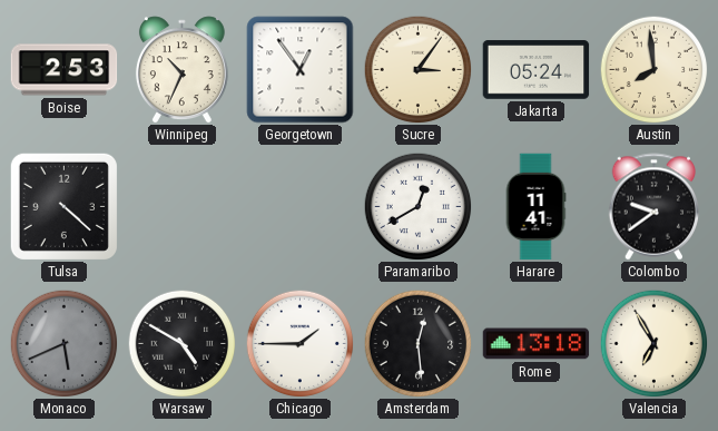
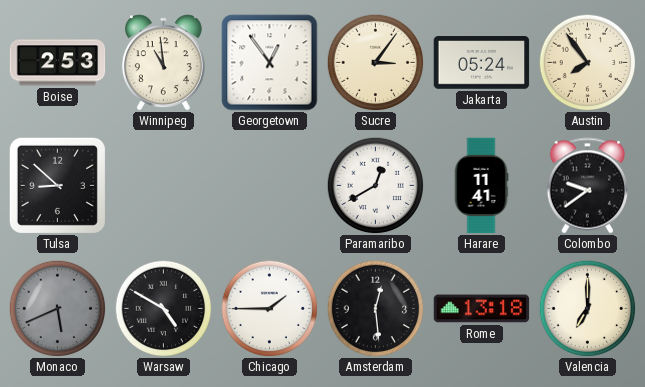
Winnipeg: 10:34 -> 10:59
Austin: 7:59 -> 7:54
Tulsa: 4:22 -> 8:52
Valencia: 6:55 -> 7:00
